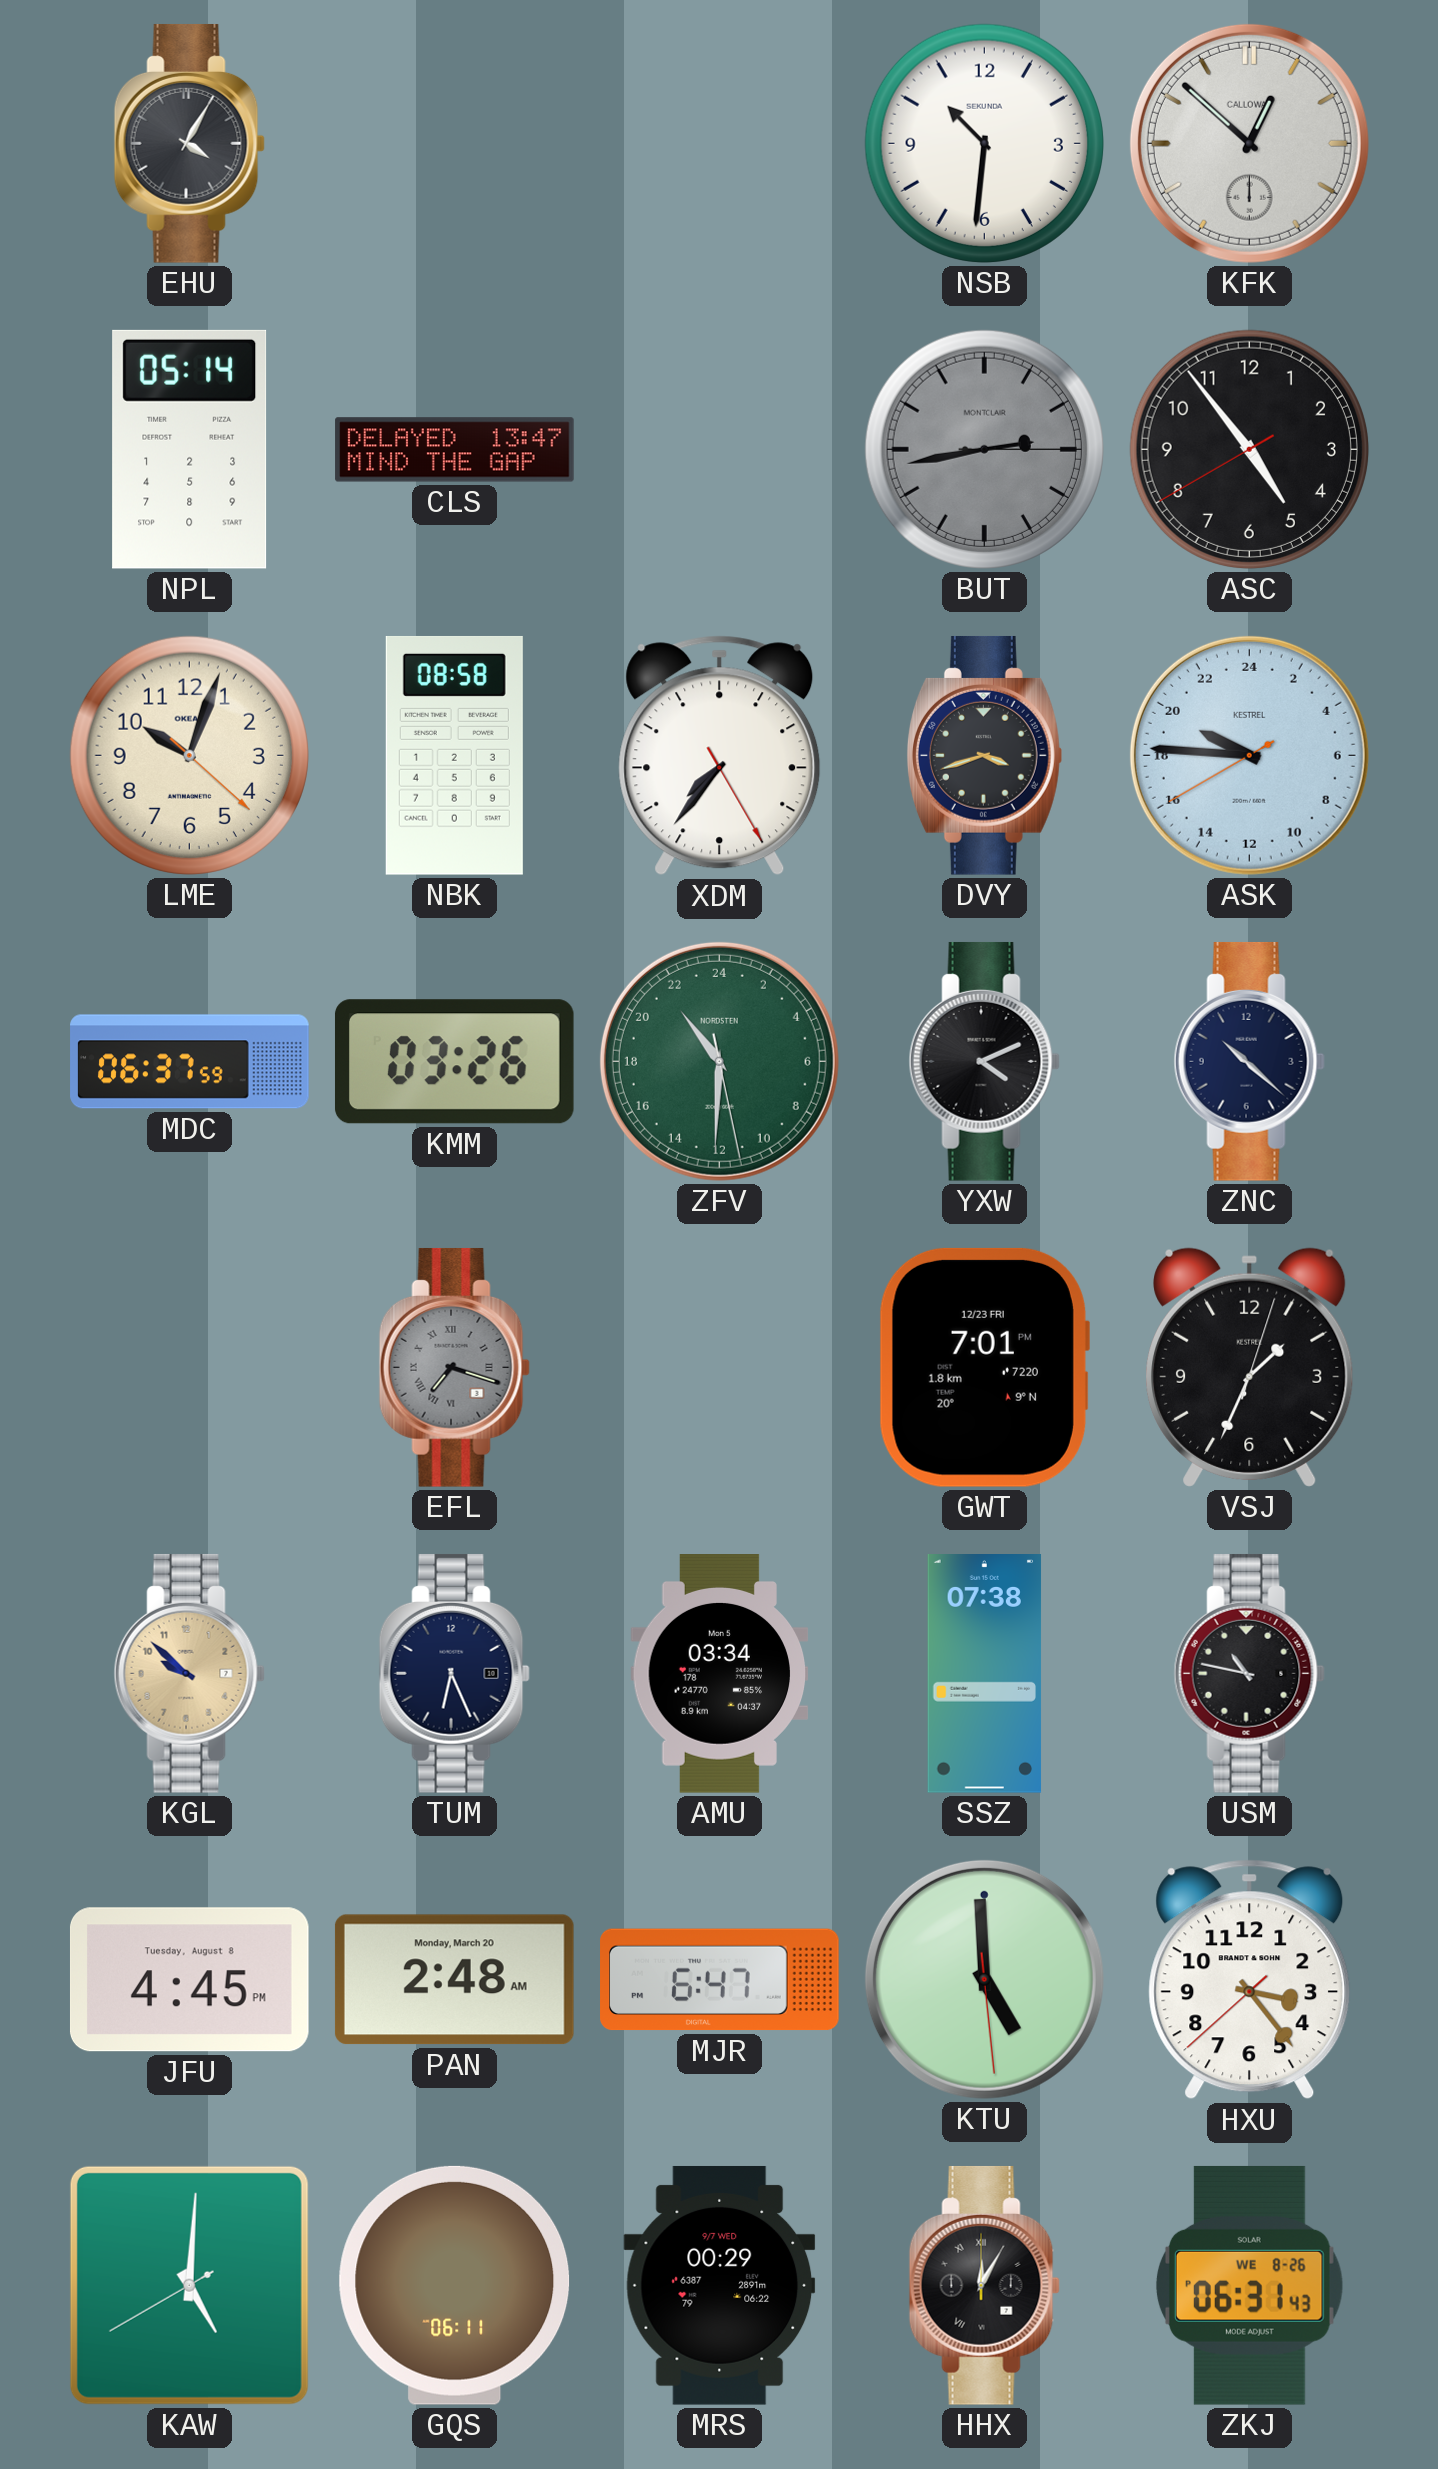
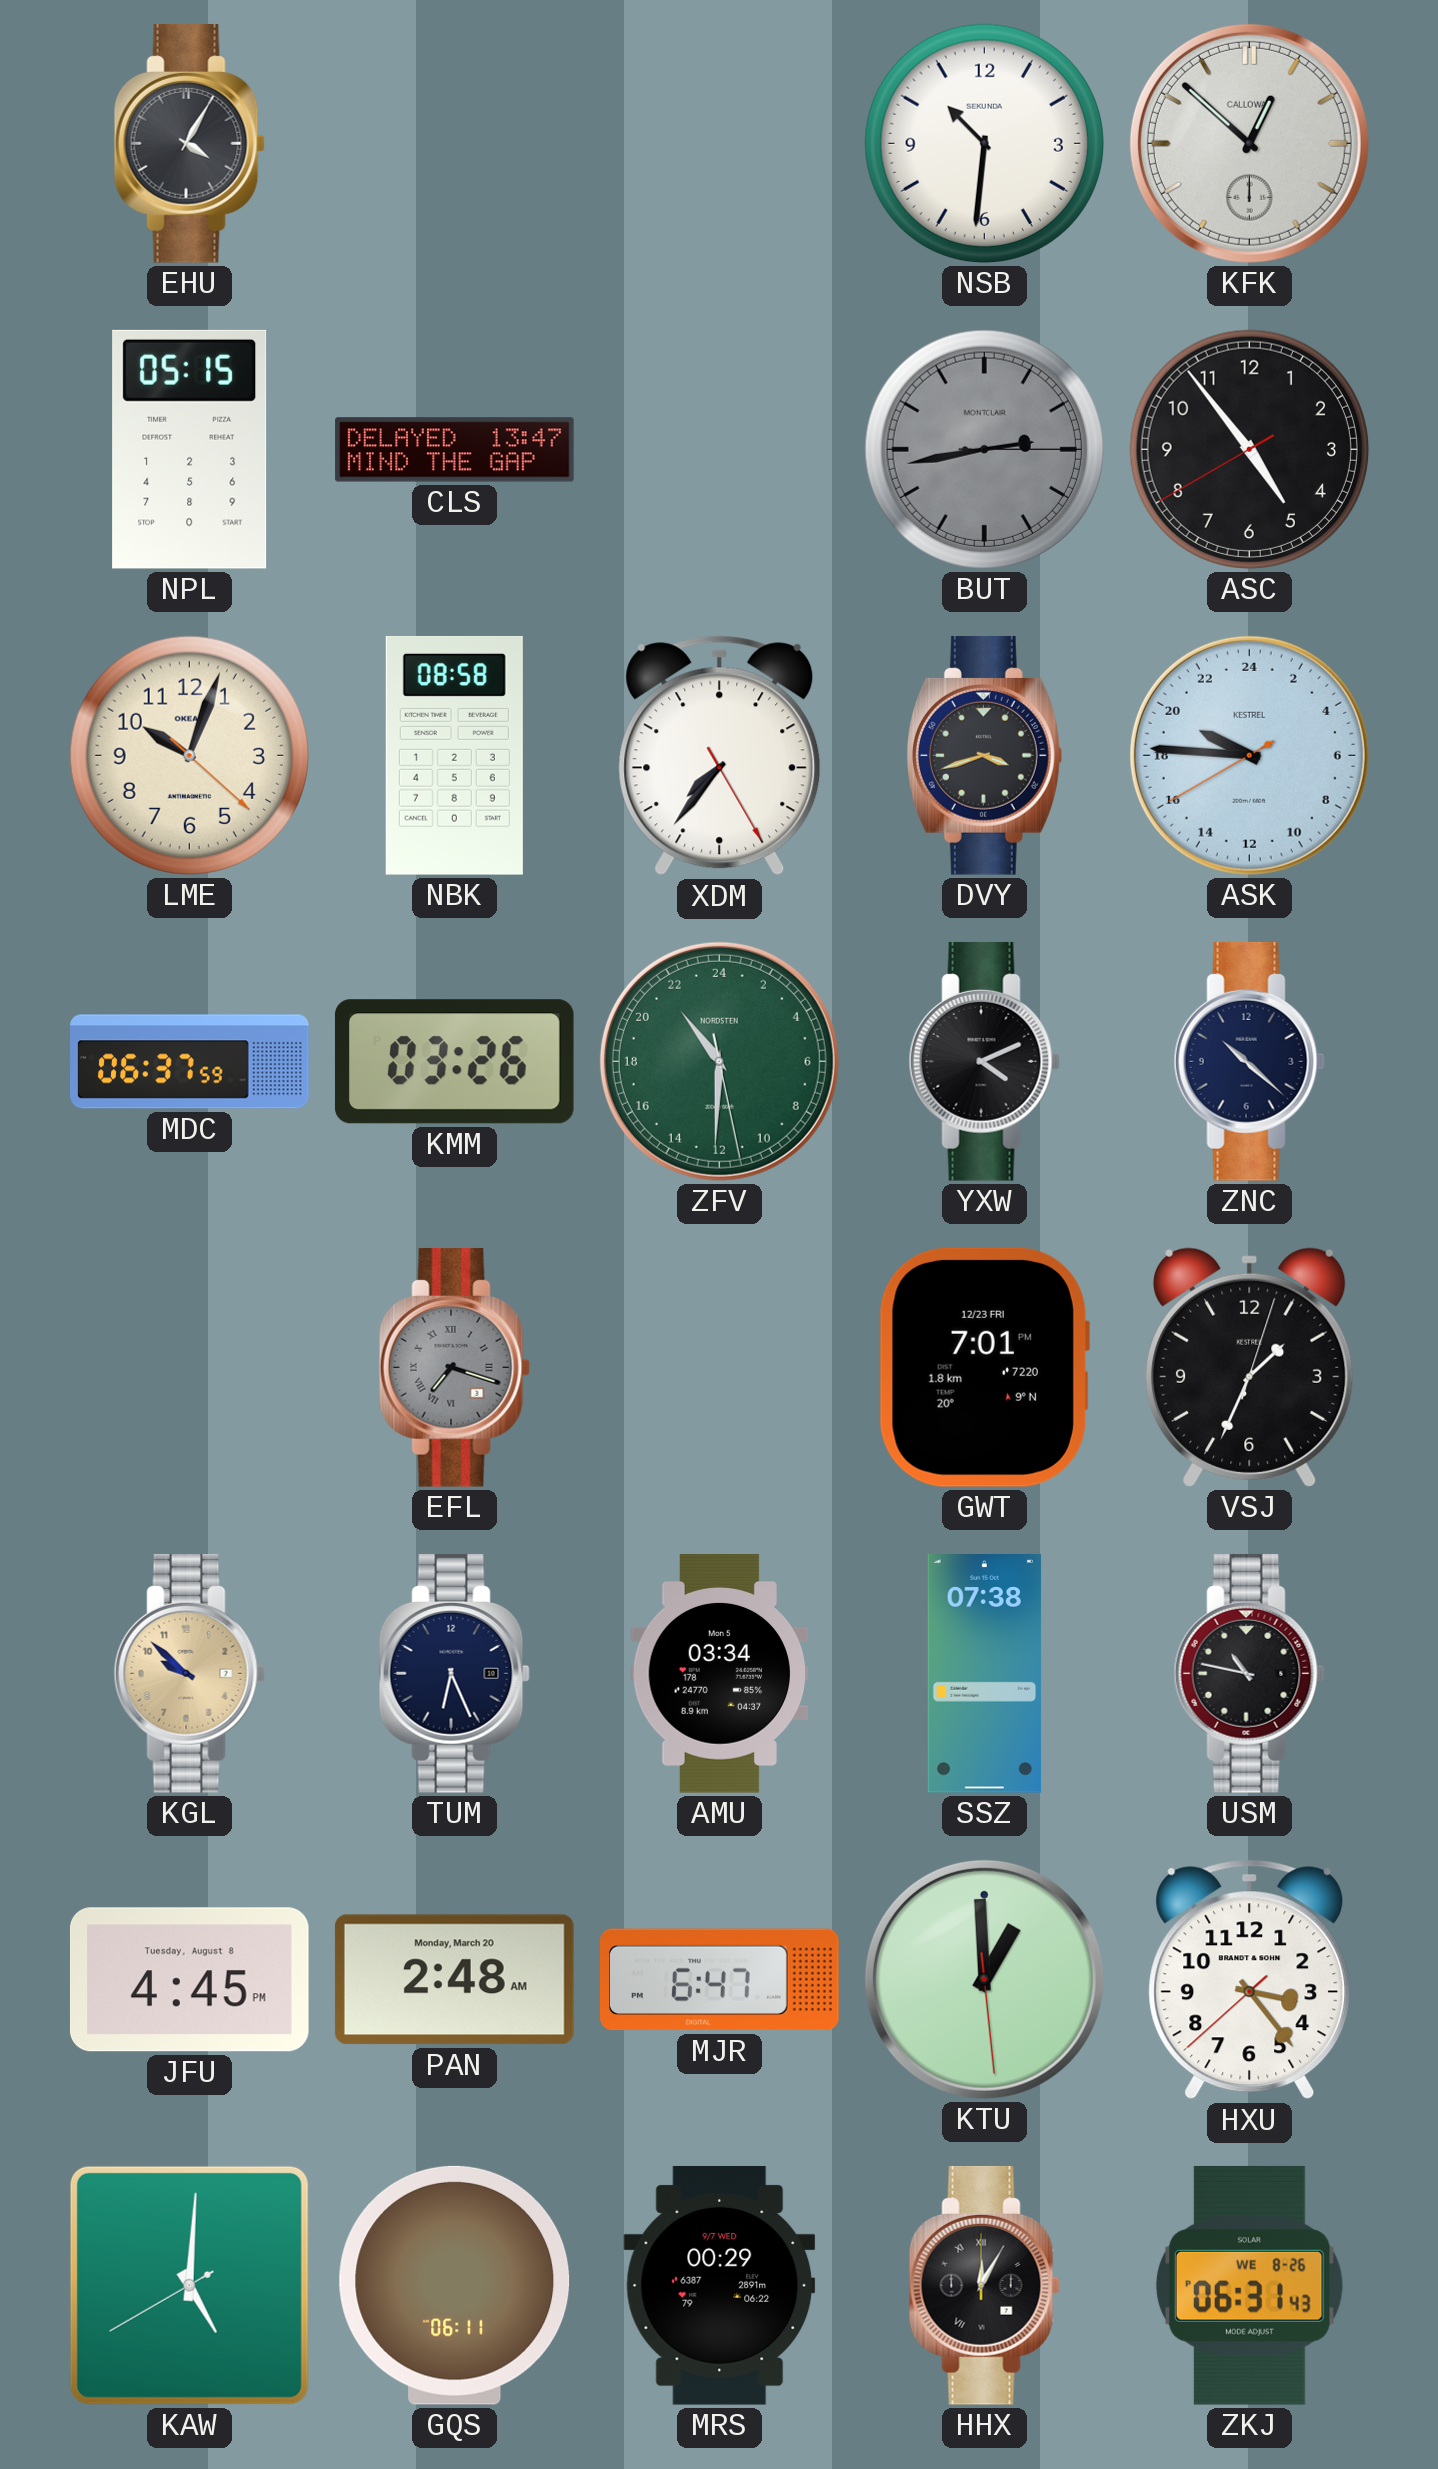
NPL: 05:14 -> 05:15
KTU: 4:59 -> 12:59
